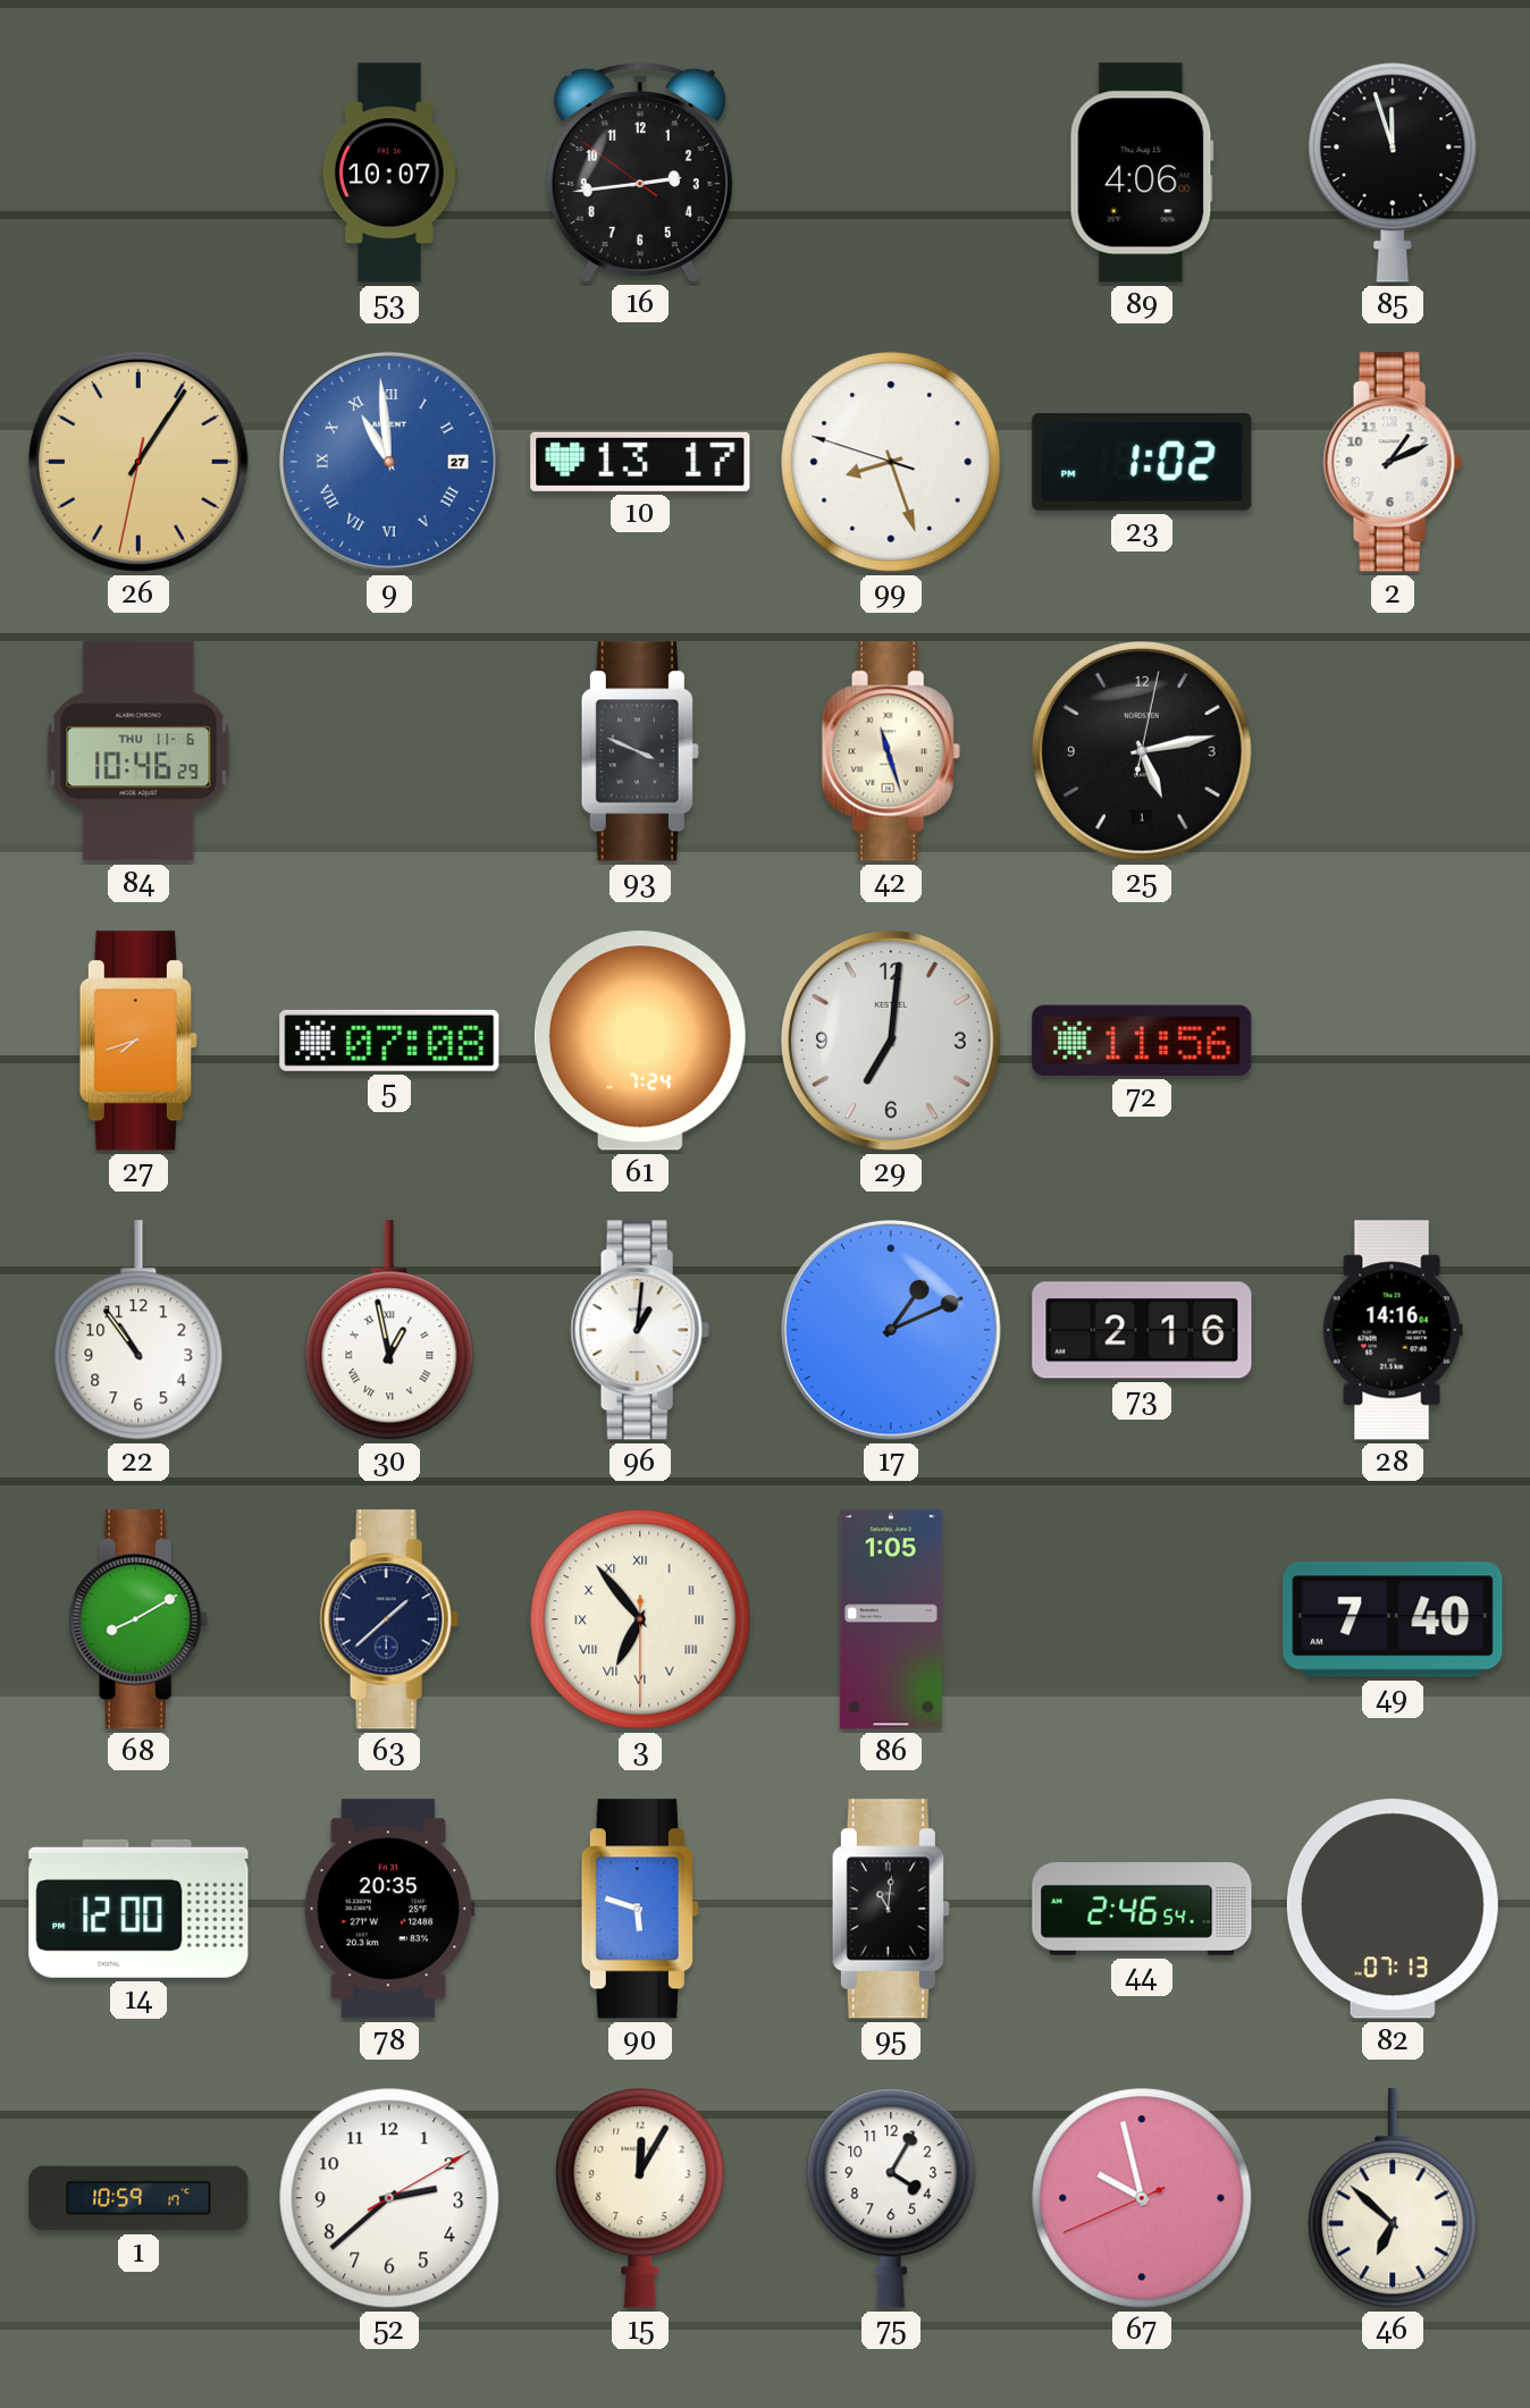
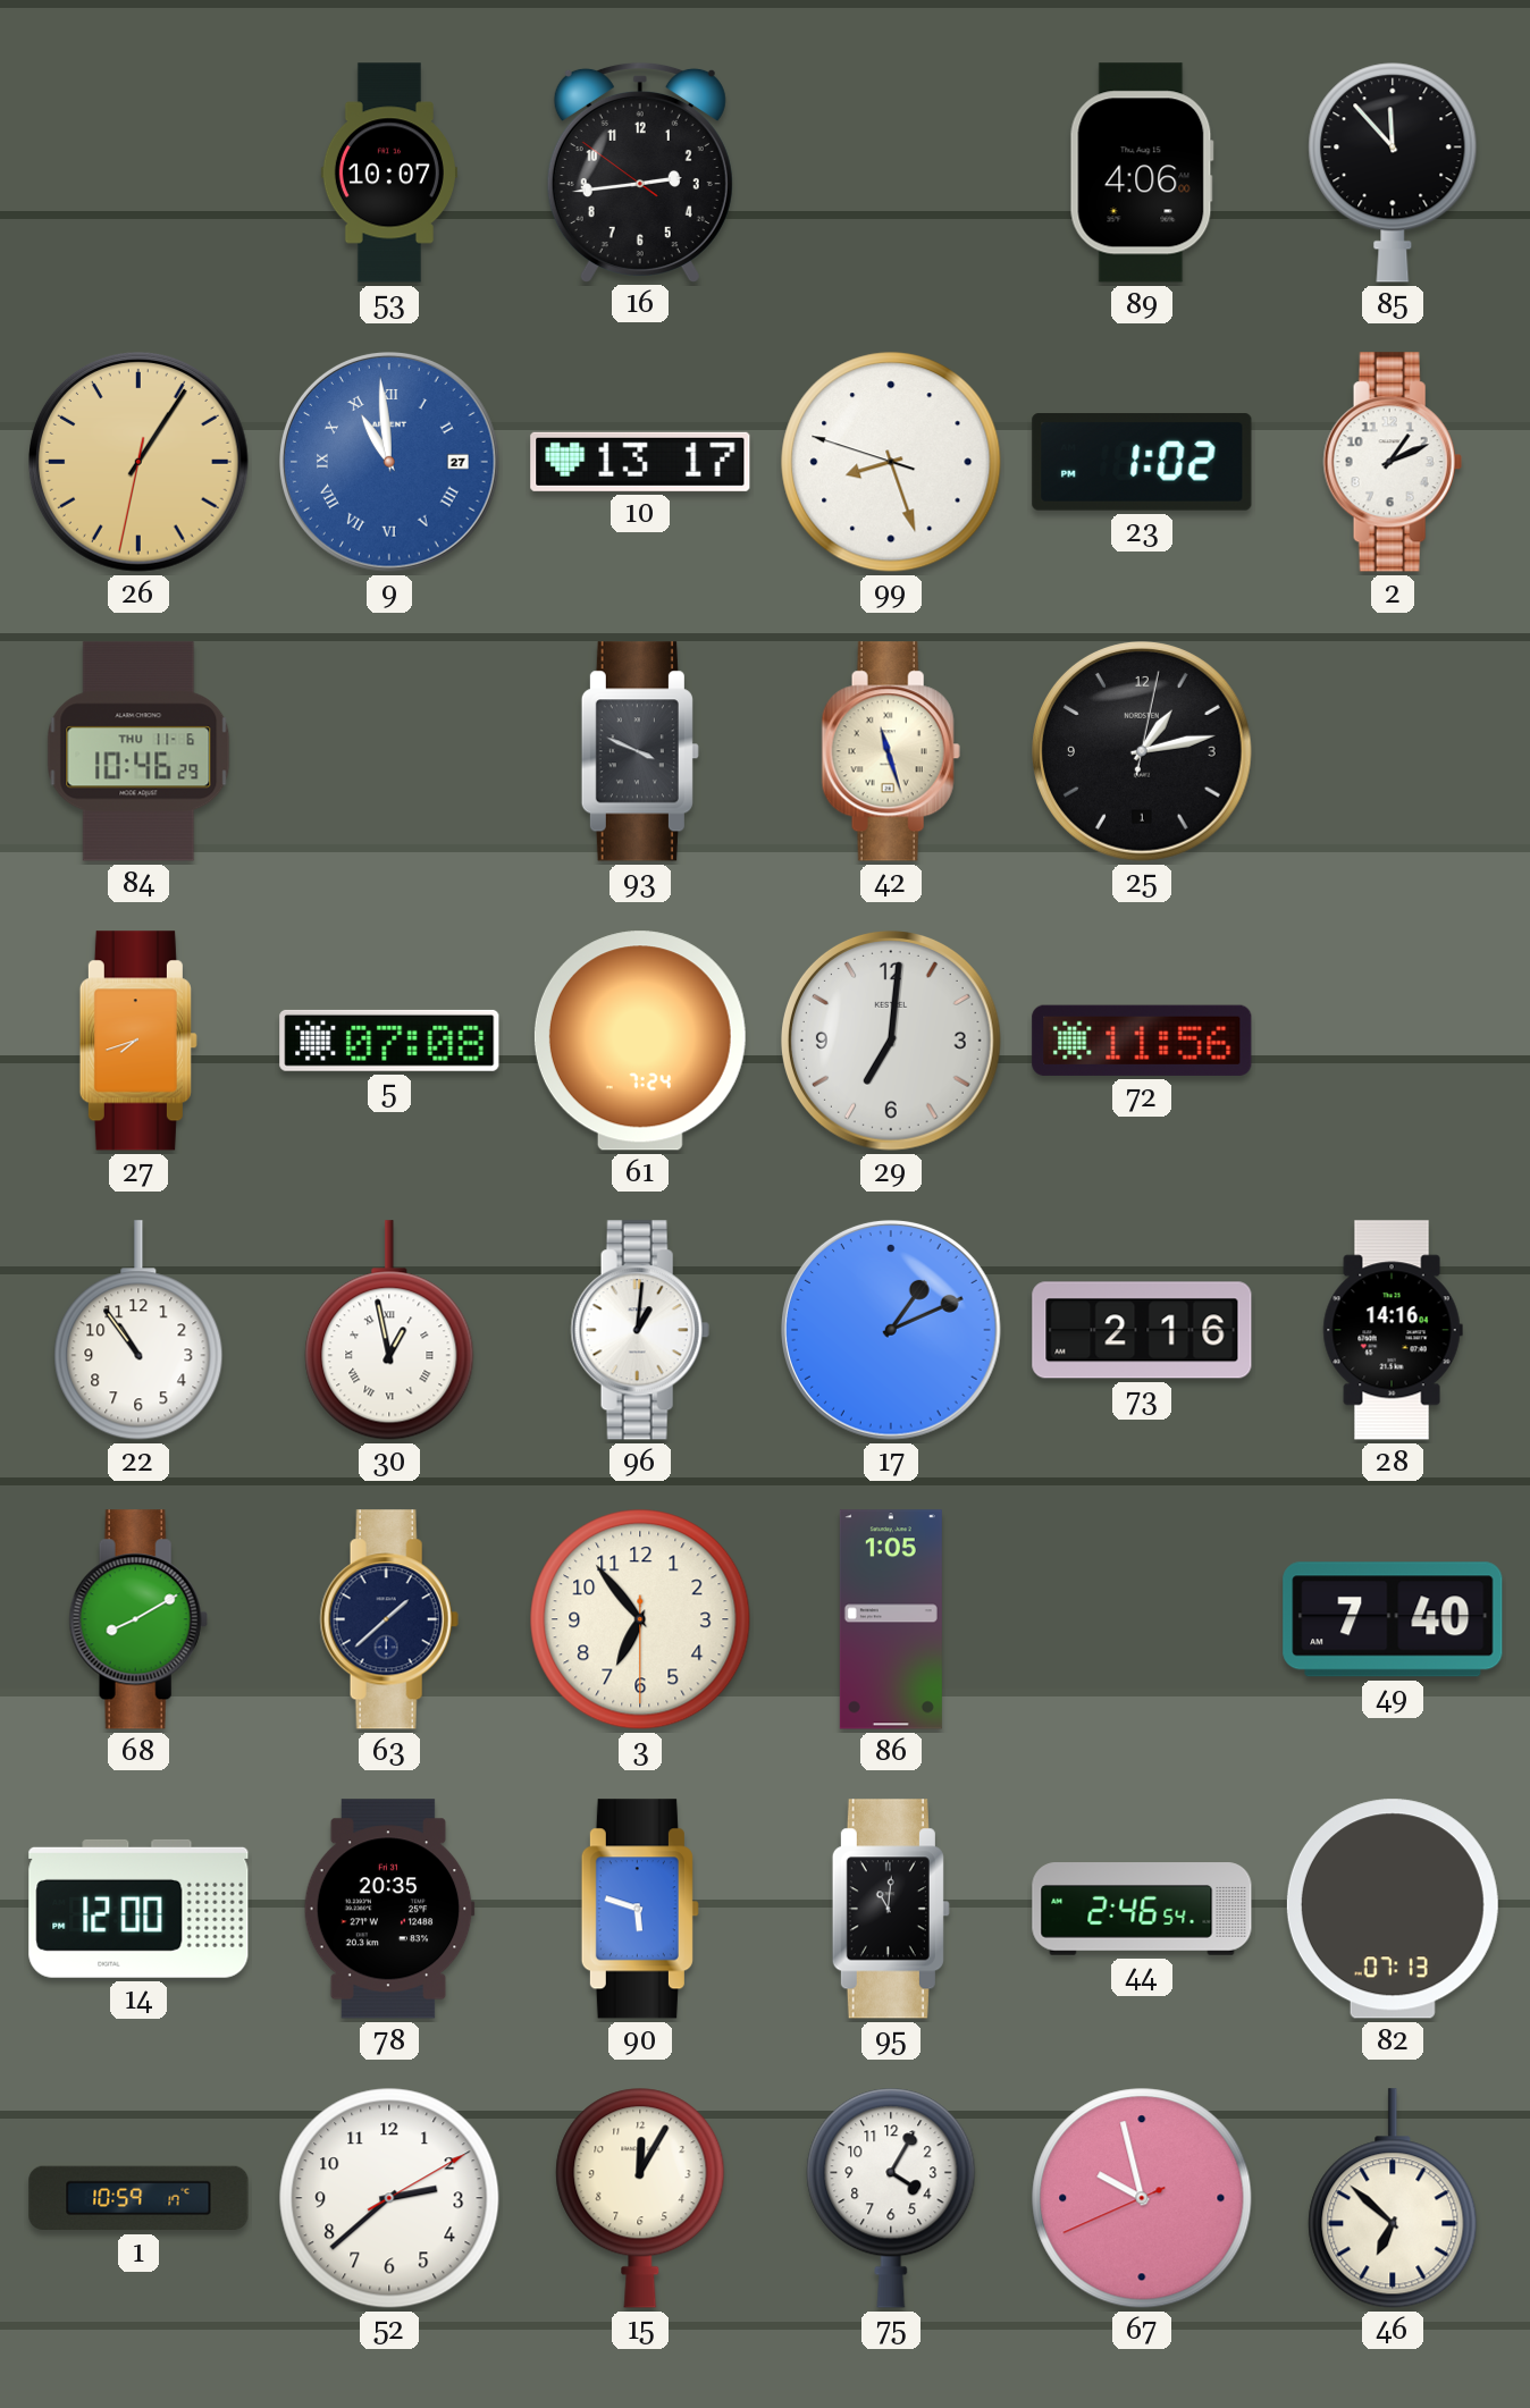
85: 11:57 -> 11:53
25: 5:13 -> 1:13
3 numerals: Roman -> Arabic
